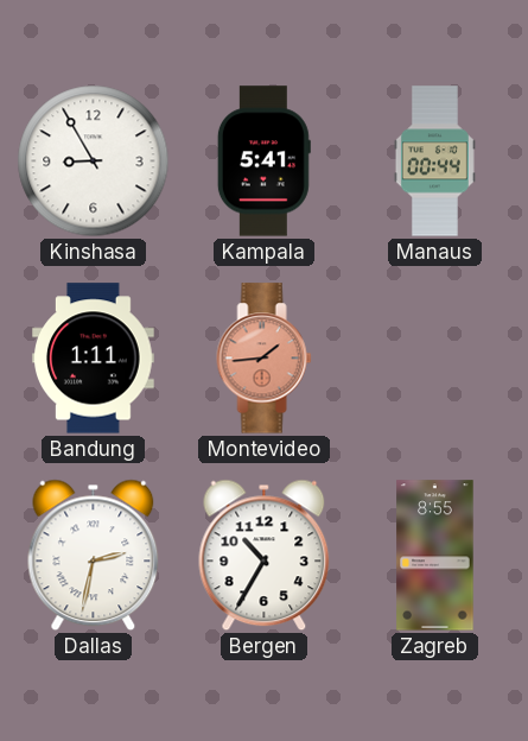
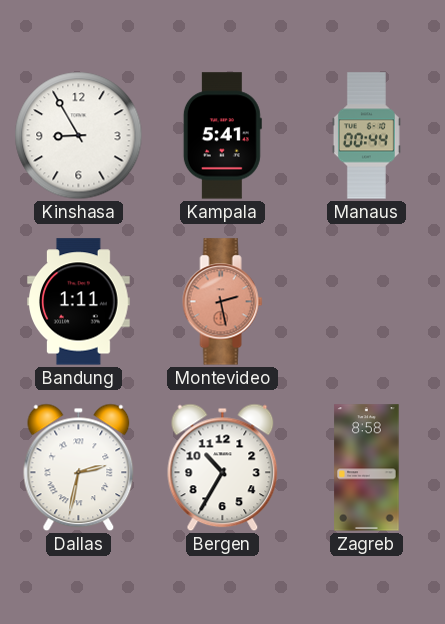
Montevideo: 1:44 -> 2:28
Zagreb: 8:55 -> 8:58
